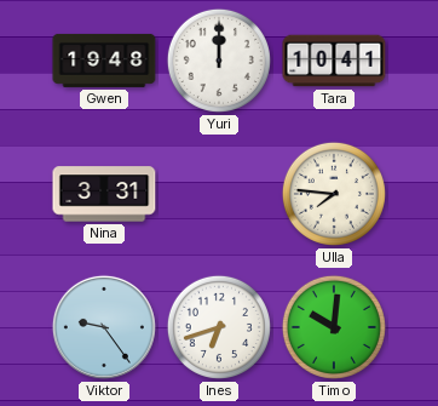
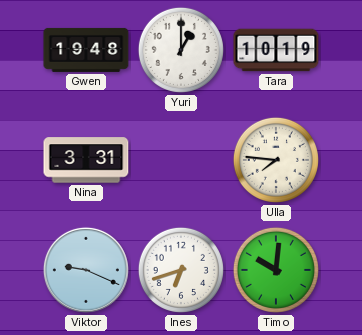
Yuri: 12:00 -> 1:00
Tara: 10:41 -> 10:19
Viktor: 9:24 -> 9:19
